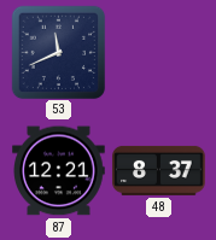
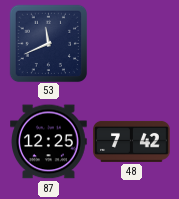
87: 12:21 -> 12:25
48: 8:37 -> 7:42
